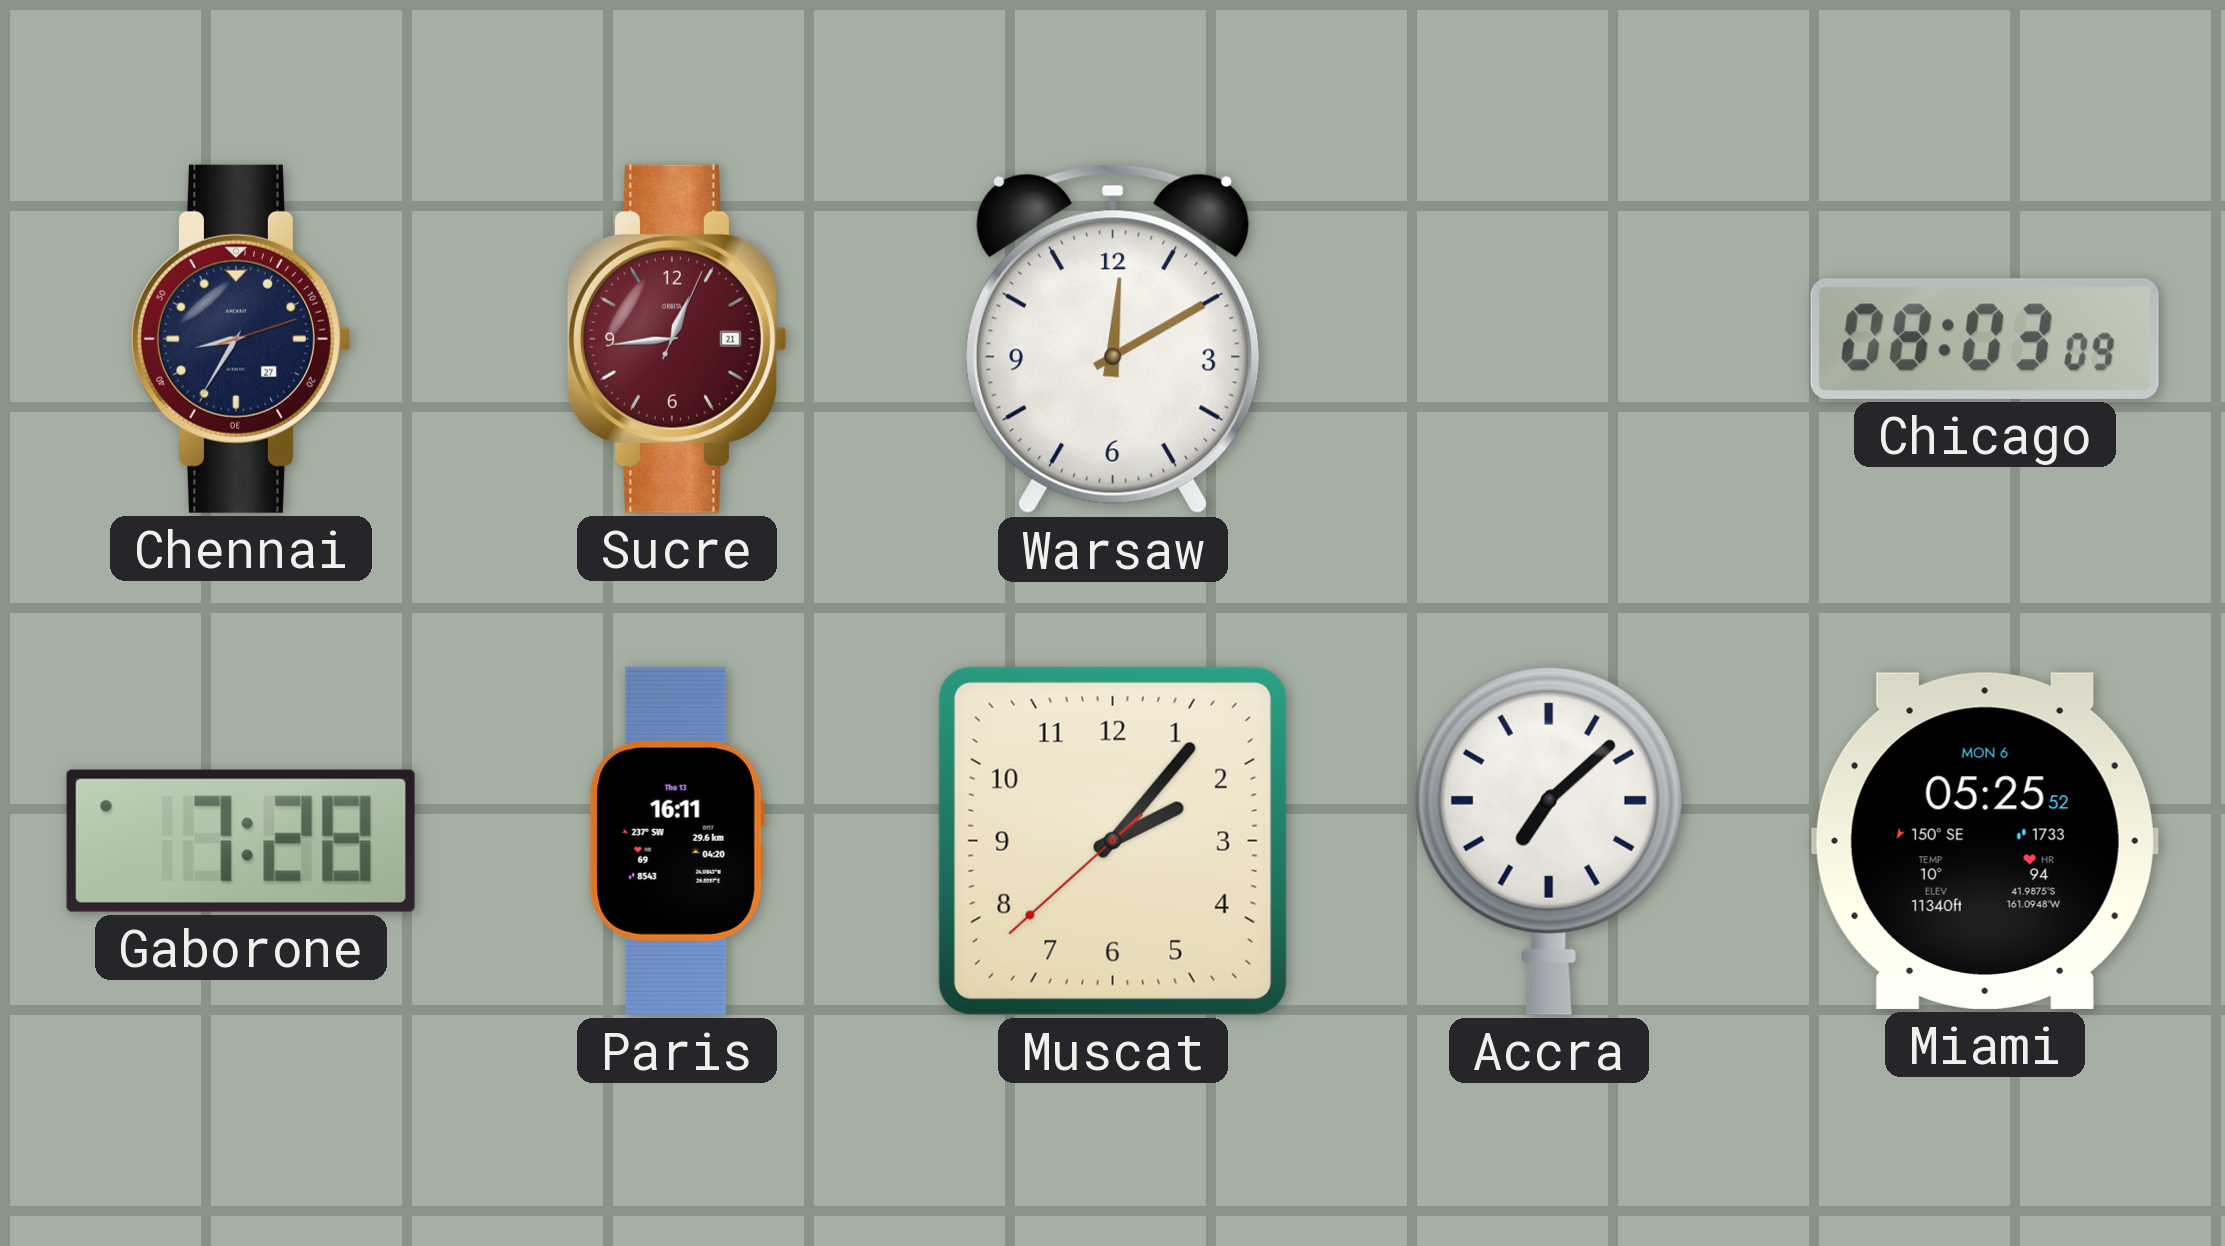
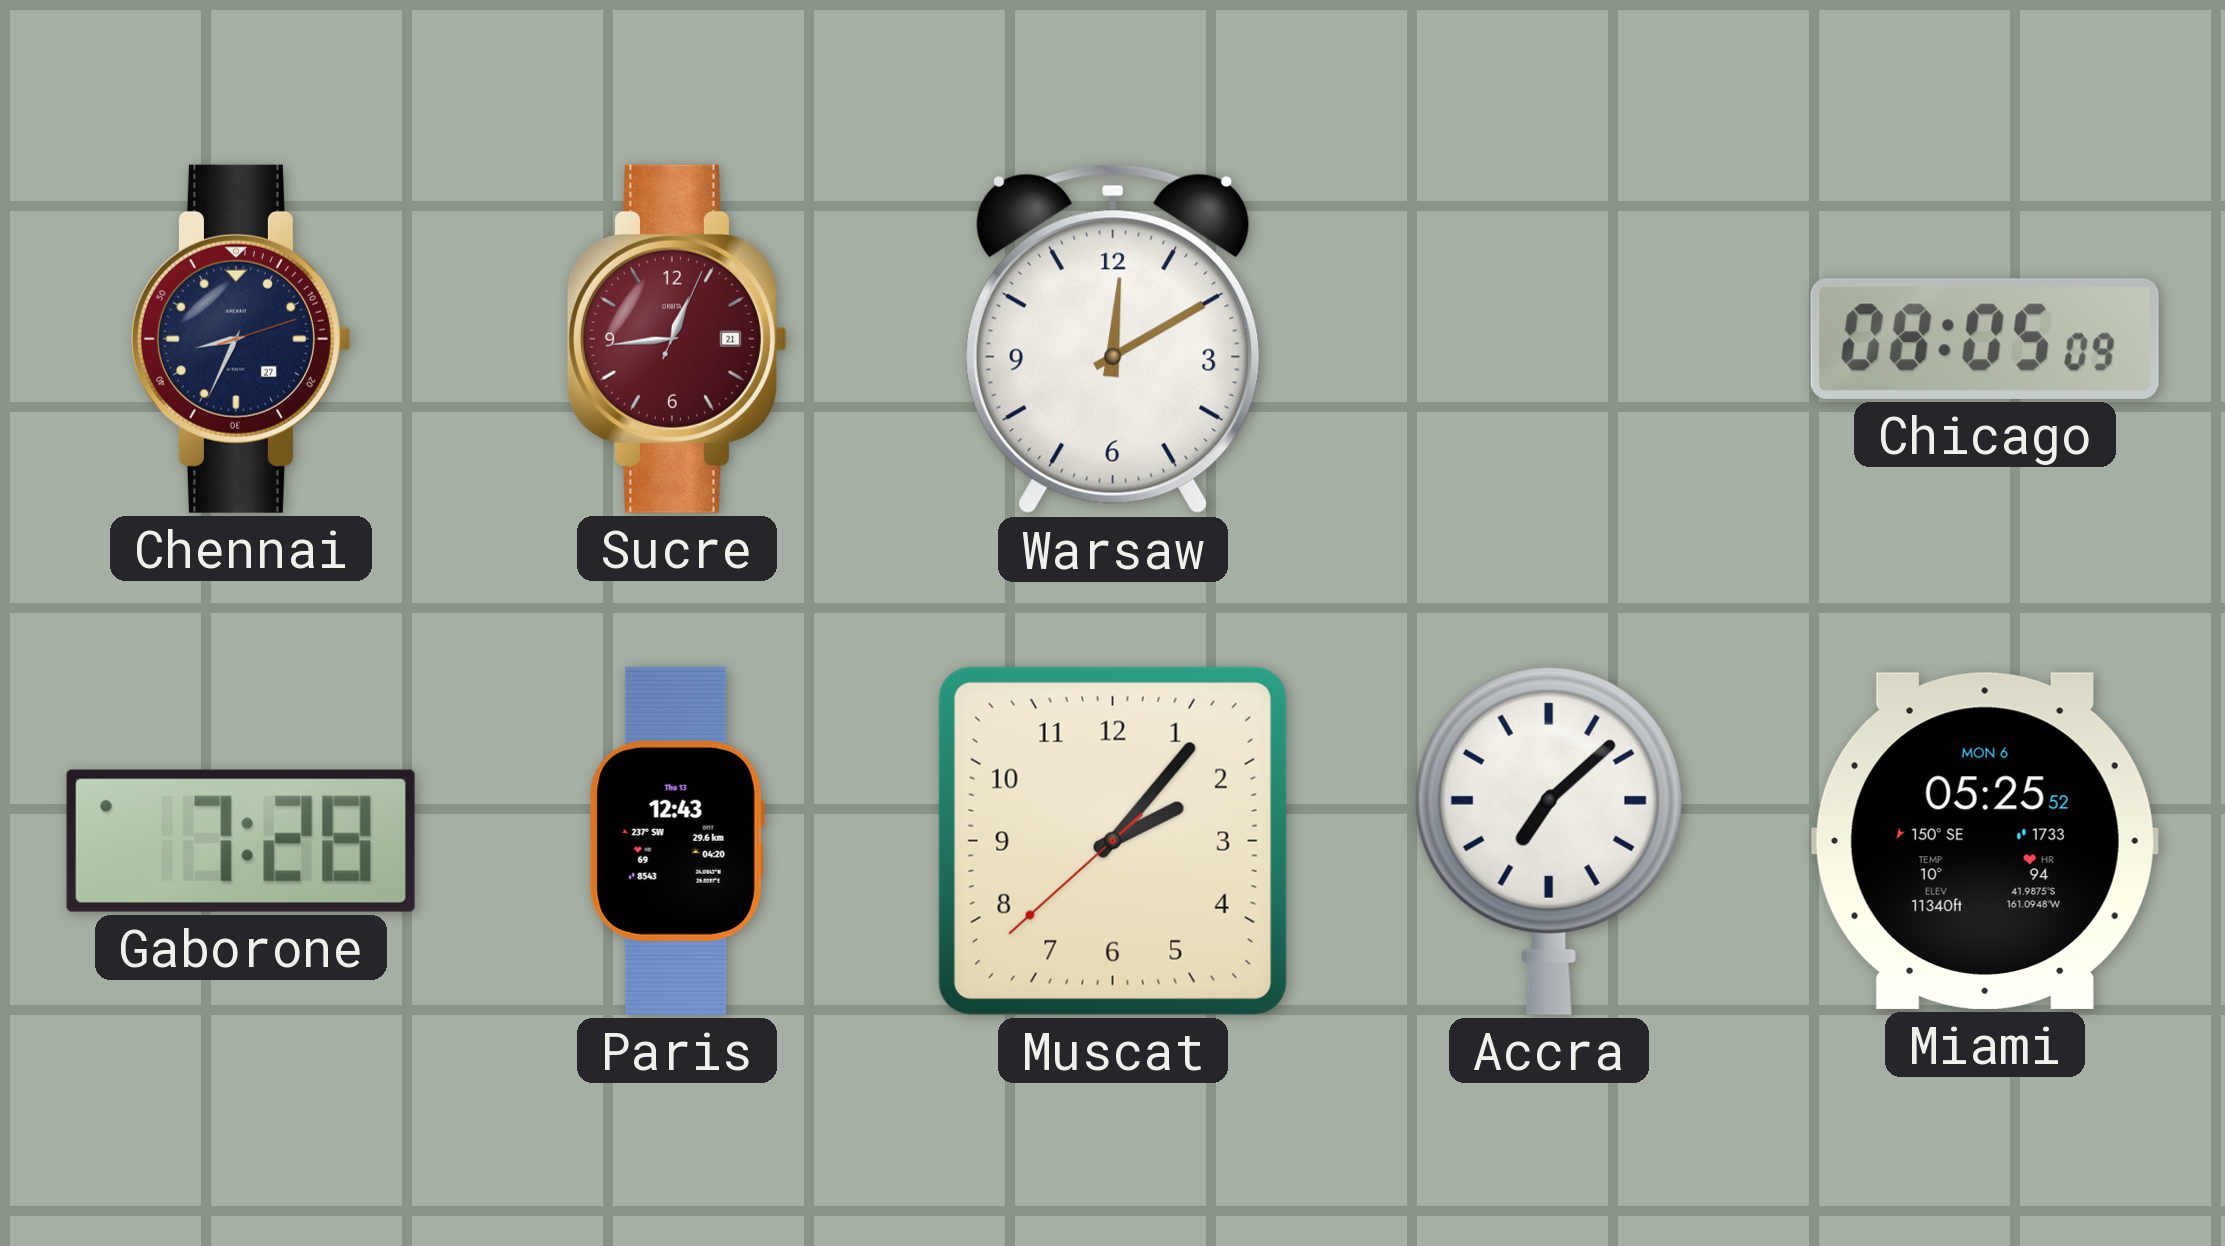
Chennai: 8:35 -> 8:34
Chicago: 08:03 -> 08:05
Paris: 16:11 -> 12:43
